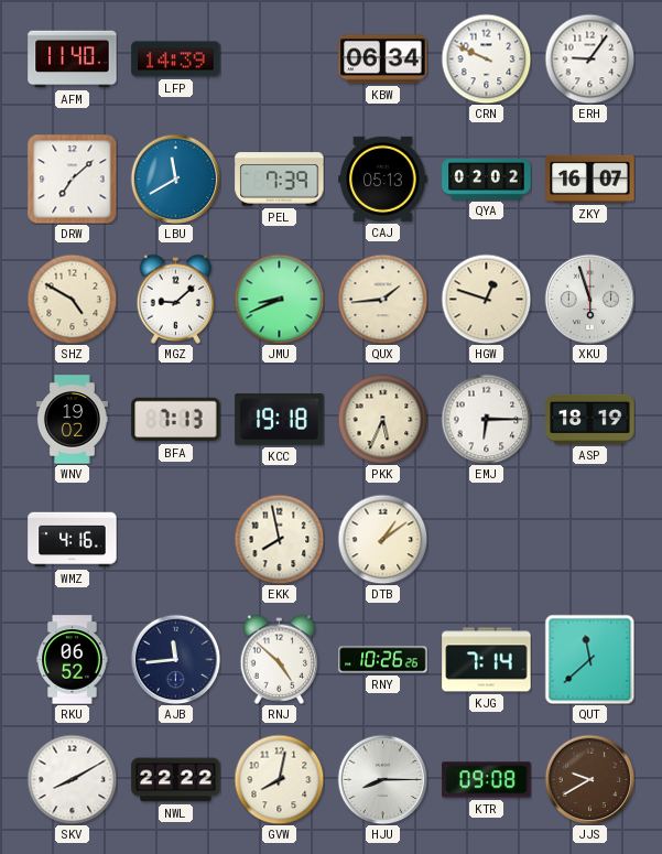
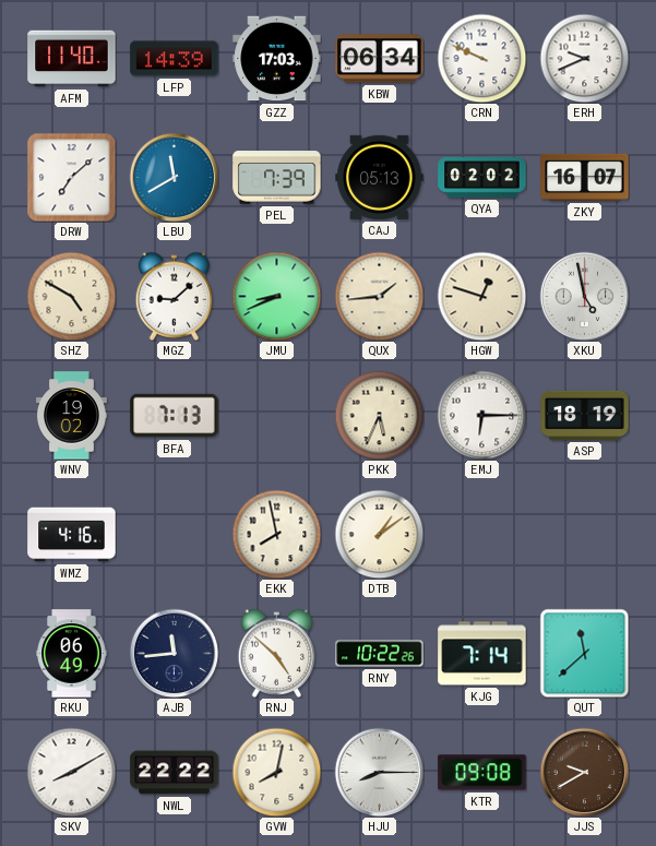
GZZ: none -> 17:03
ERH: 9:06 -> 9:41
XKU: 5:57 -> 4:58
KCC: 19:18 -> none
RKU: 06:52 -> 06:49
RNY: 10:26 -> 10:22
